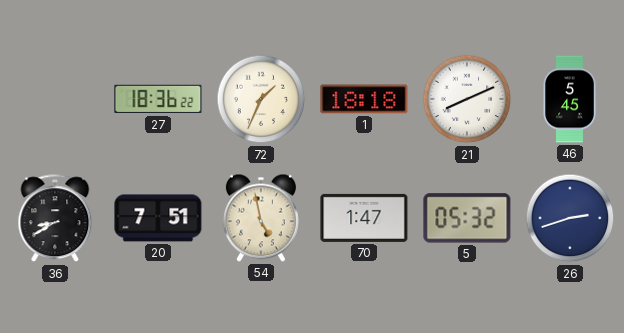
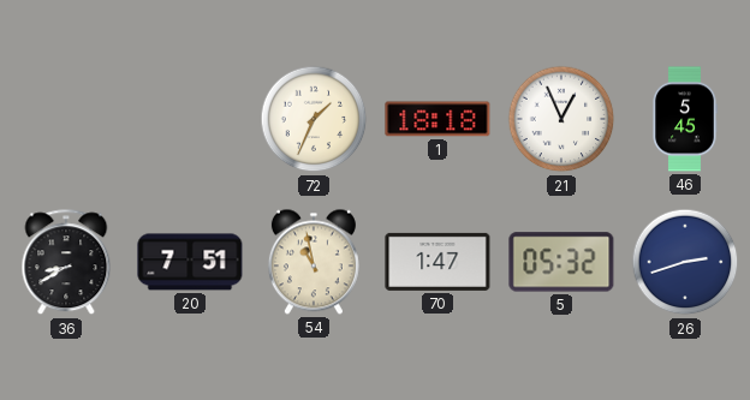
27: 18:36 -> none
21: 8:11 -> 12:56
54: 4:58 -> 10:58
